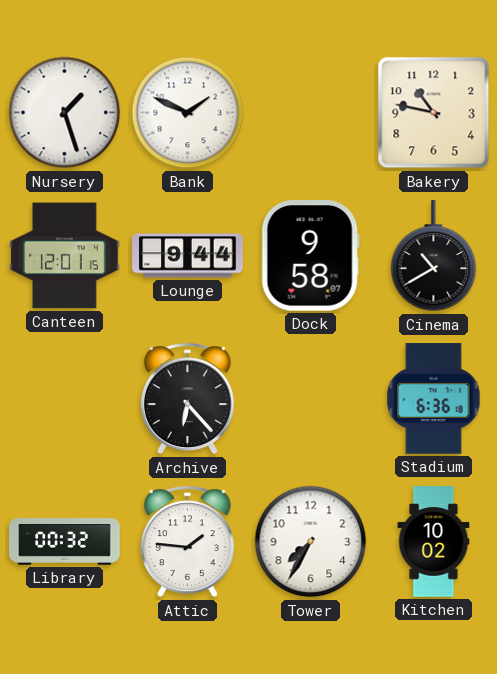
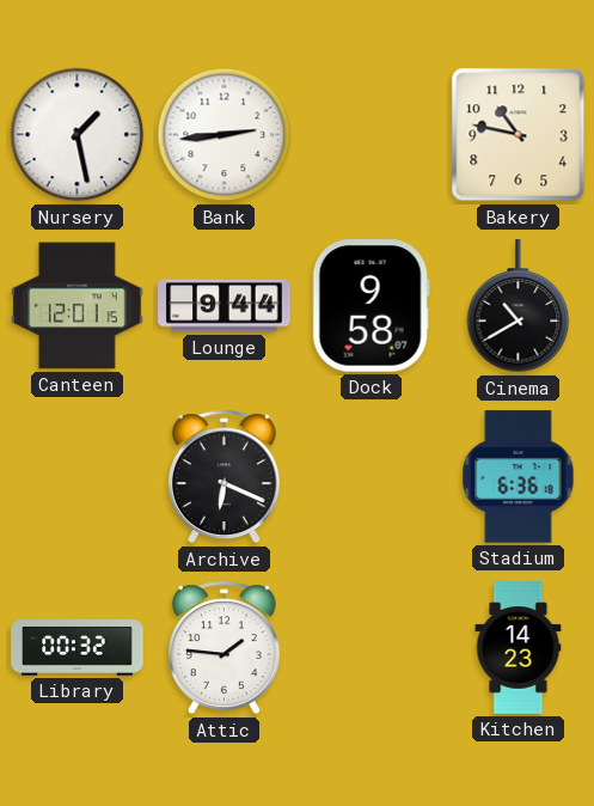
Nursery: 1:27 -> 1:28
Bank: 1:49 -> 2:44
Archive: 6:23 -> 6:19
Tower: 7:35 -> none
Kitchen: 10:02 -> 14:23
